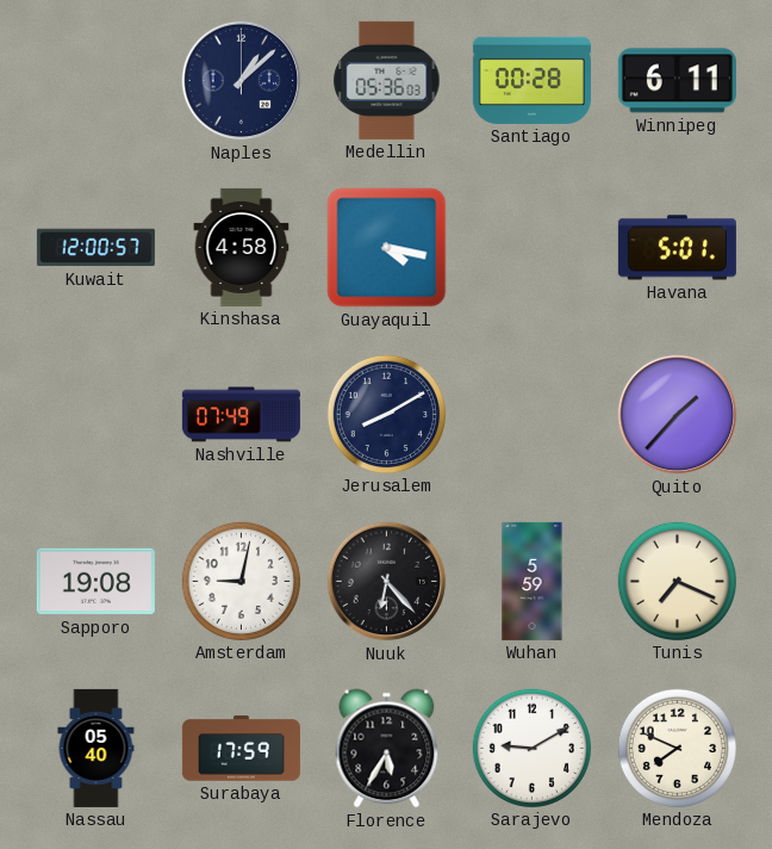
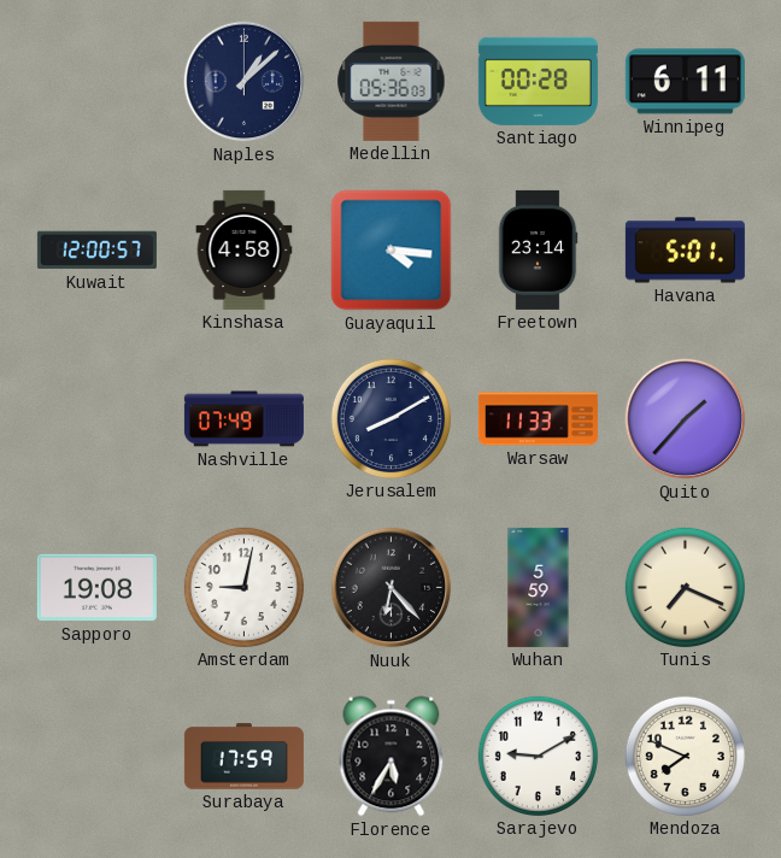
Guayaquil: 4:17 -> 4:16
Freetown: none -> 23:14
Warsaw: none -> 11:33
Nassau: 05:40 -> none
